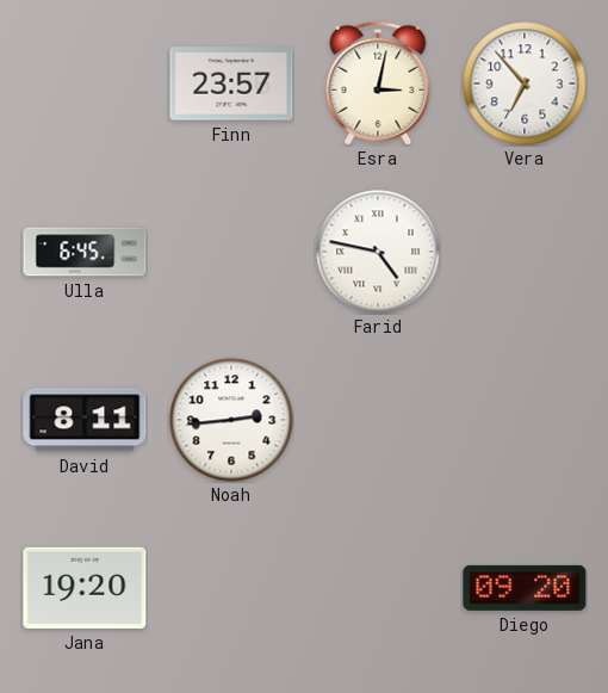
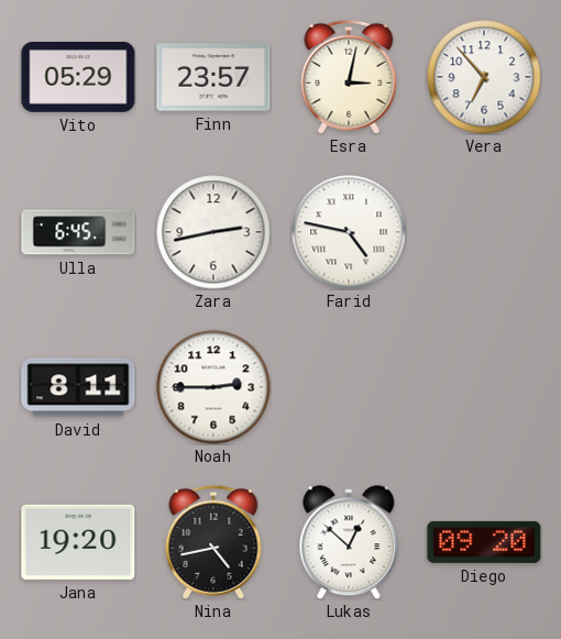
Vito: none -> 05:29
Zara: none -> 2:43
Noah: 2:44 -> 2:45
Nina: none -> 4:43
Lukas: none -> 12:52
